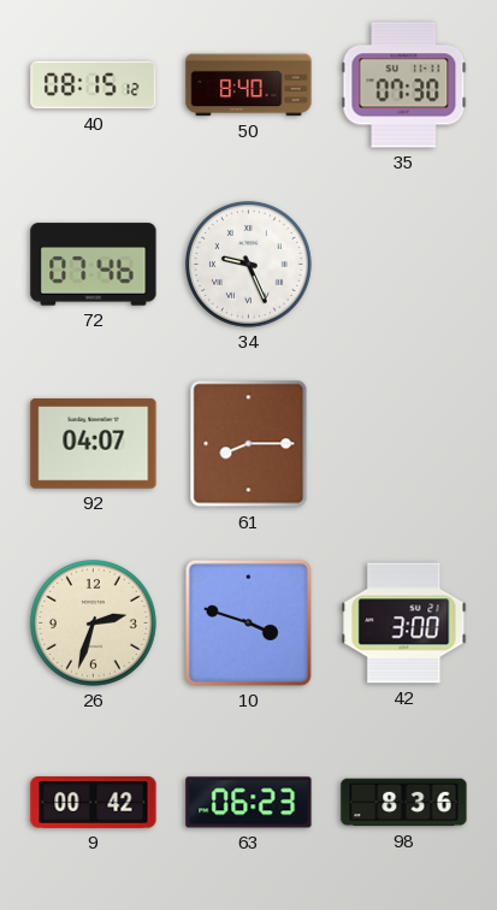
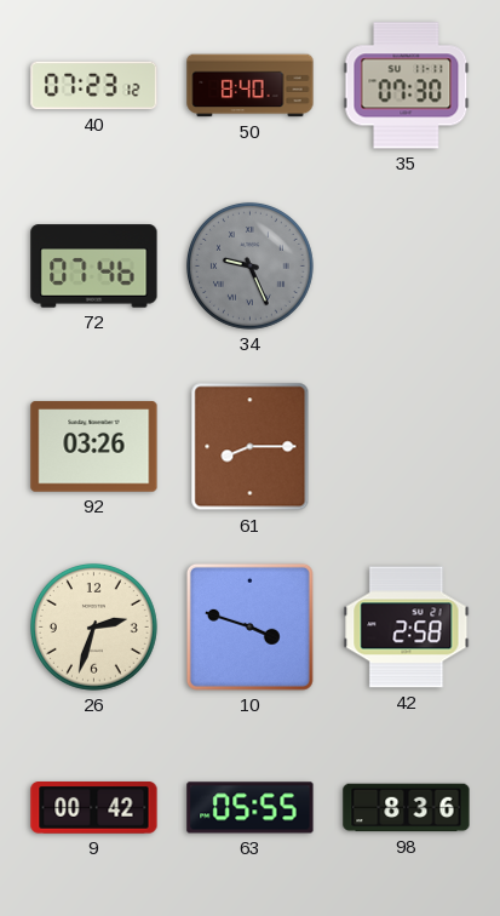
40: 08:15 -> 07:23
34 dial: white -> grey
92: 04:07 -> 03:26
42: 3:00 -> 2:58
63: 06:23 -> 05:55
